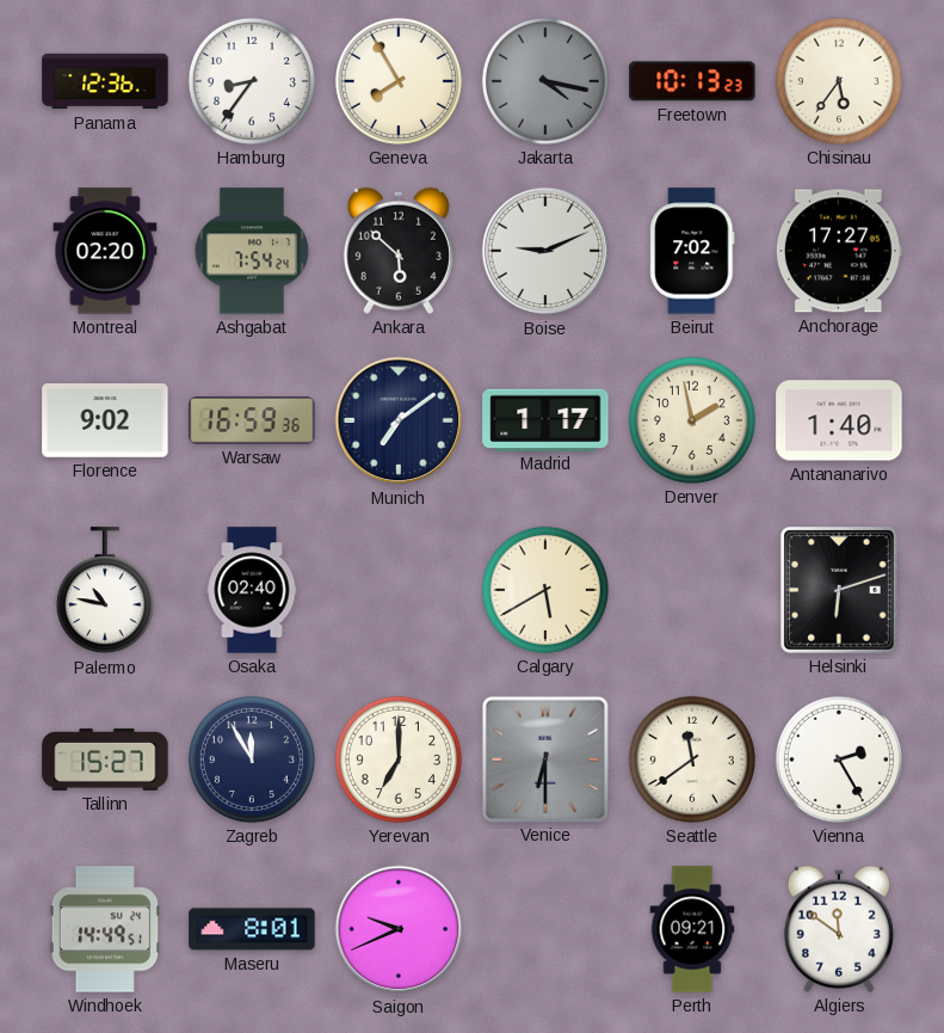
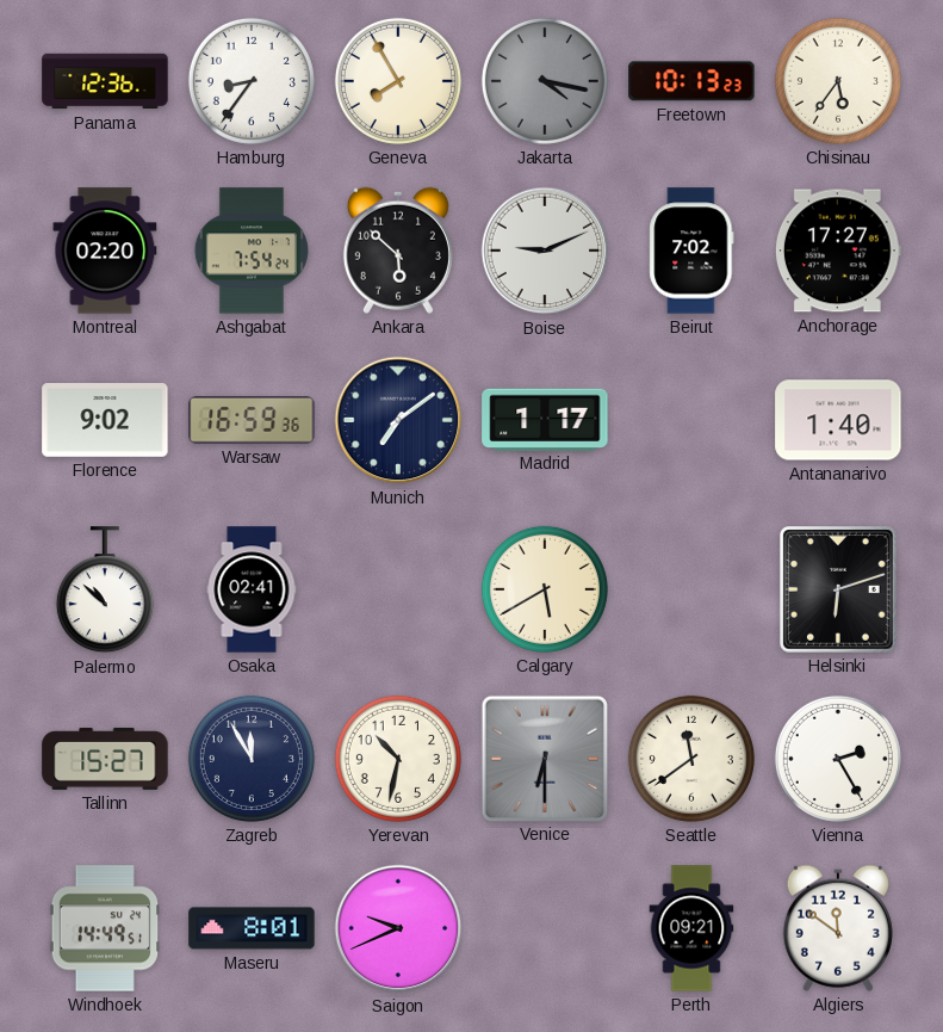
Denver: 1:58 -> none
Palermo: 10:47 -> 10:52
Osaka: 02:40 -> 02:41
Yerevan: 7:00 -> 10:32
